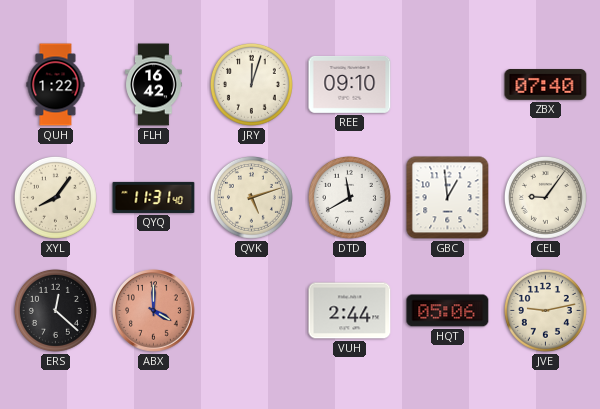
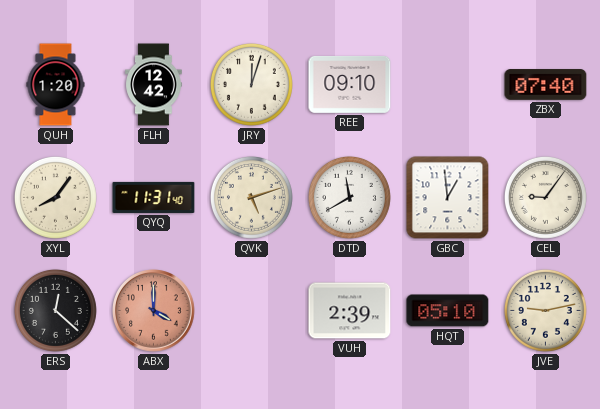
QUH: 1:22 -> 1:20
FLH: 16:42 -> 12:42
VUH: 2:44 -> 2:39
HQT: 05:06 -> 05:10
